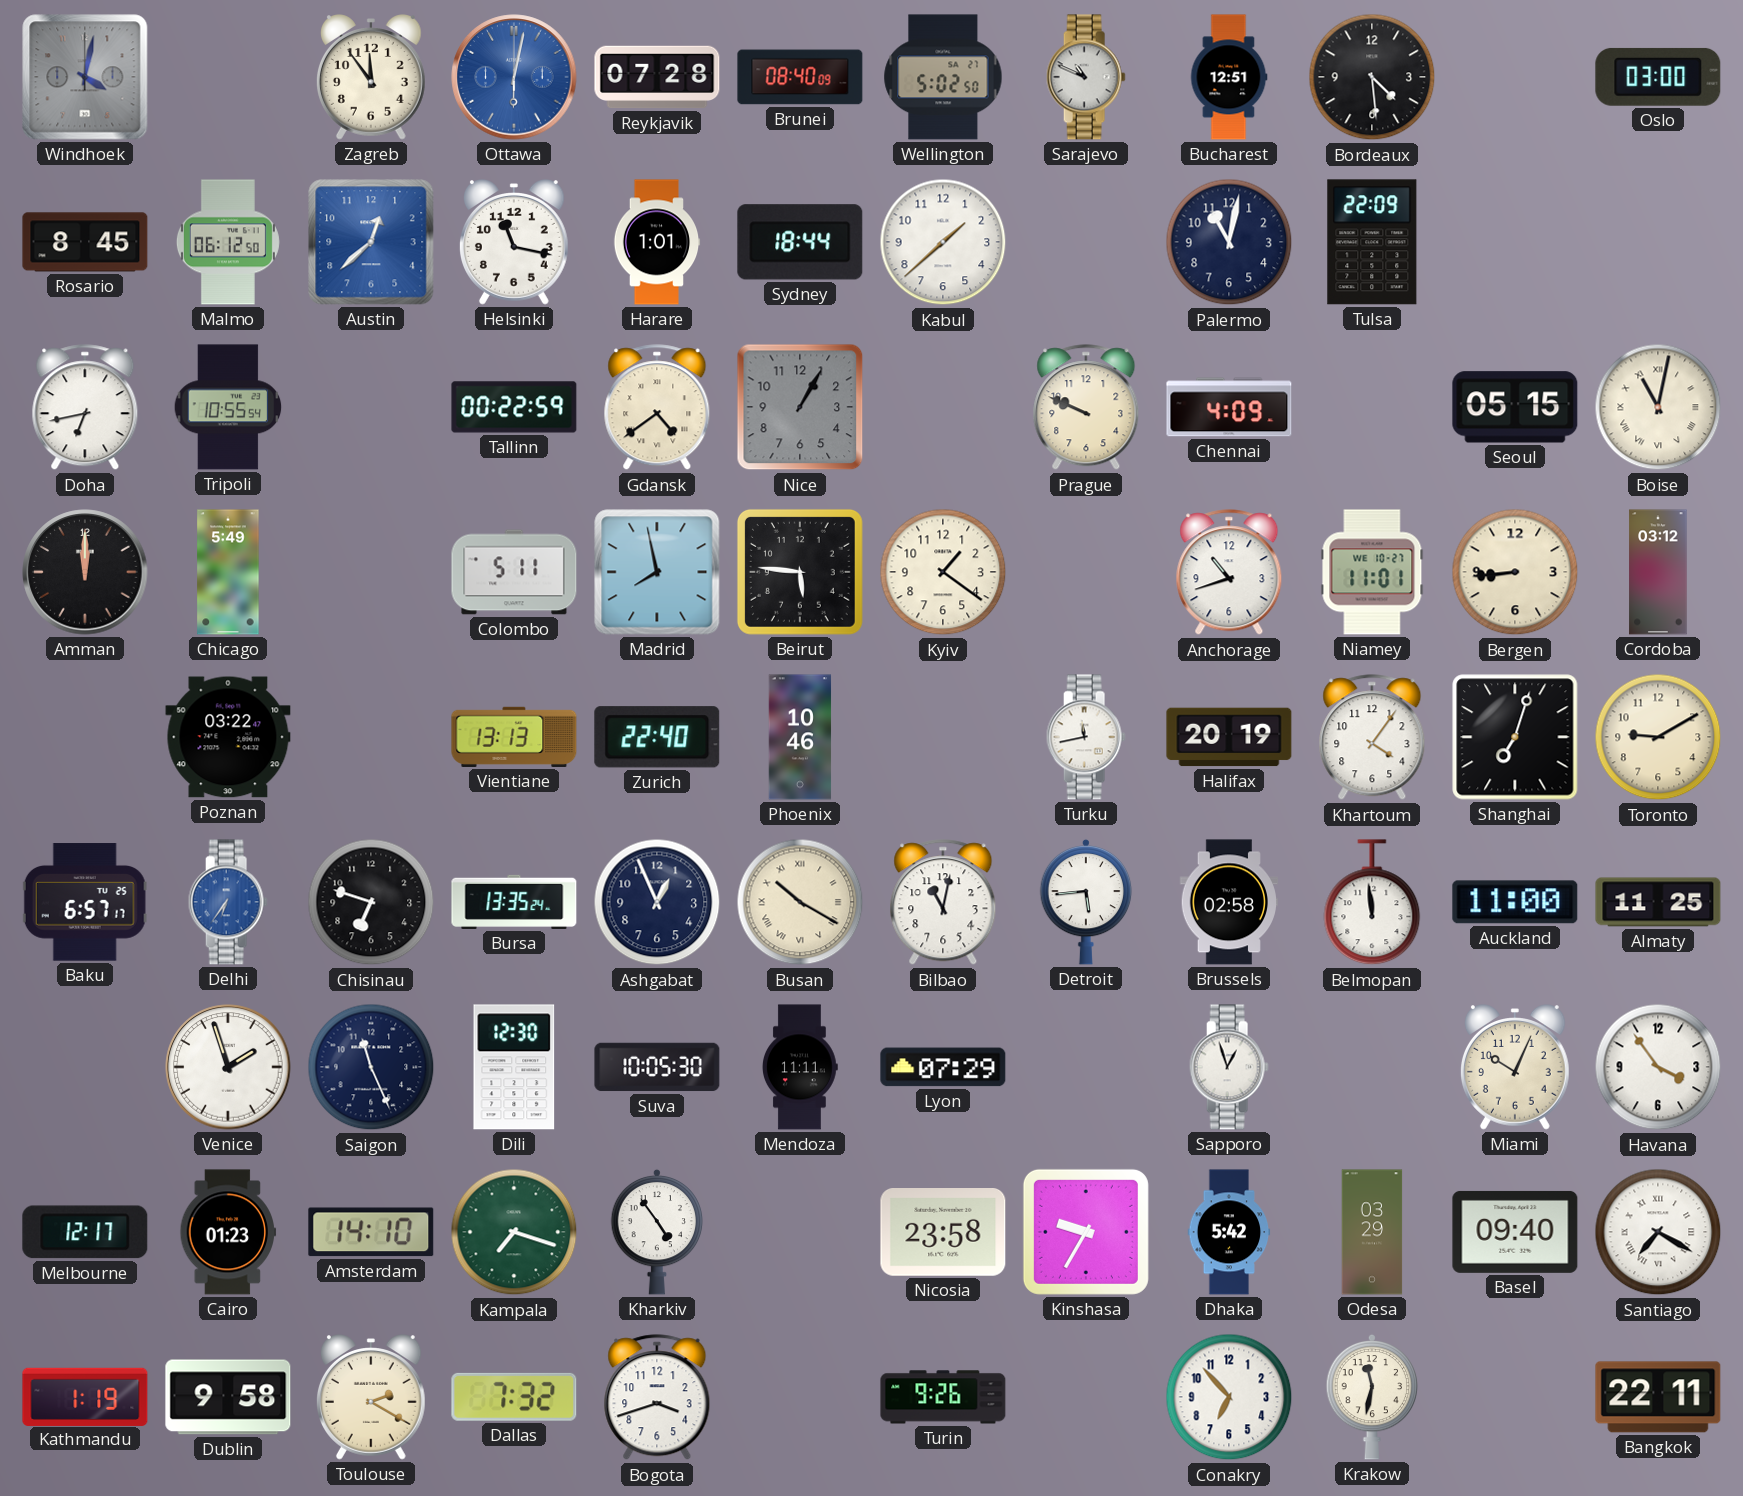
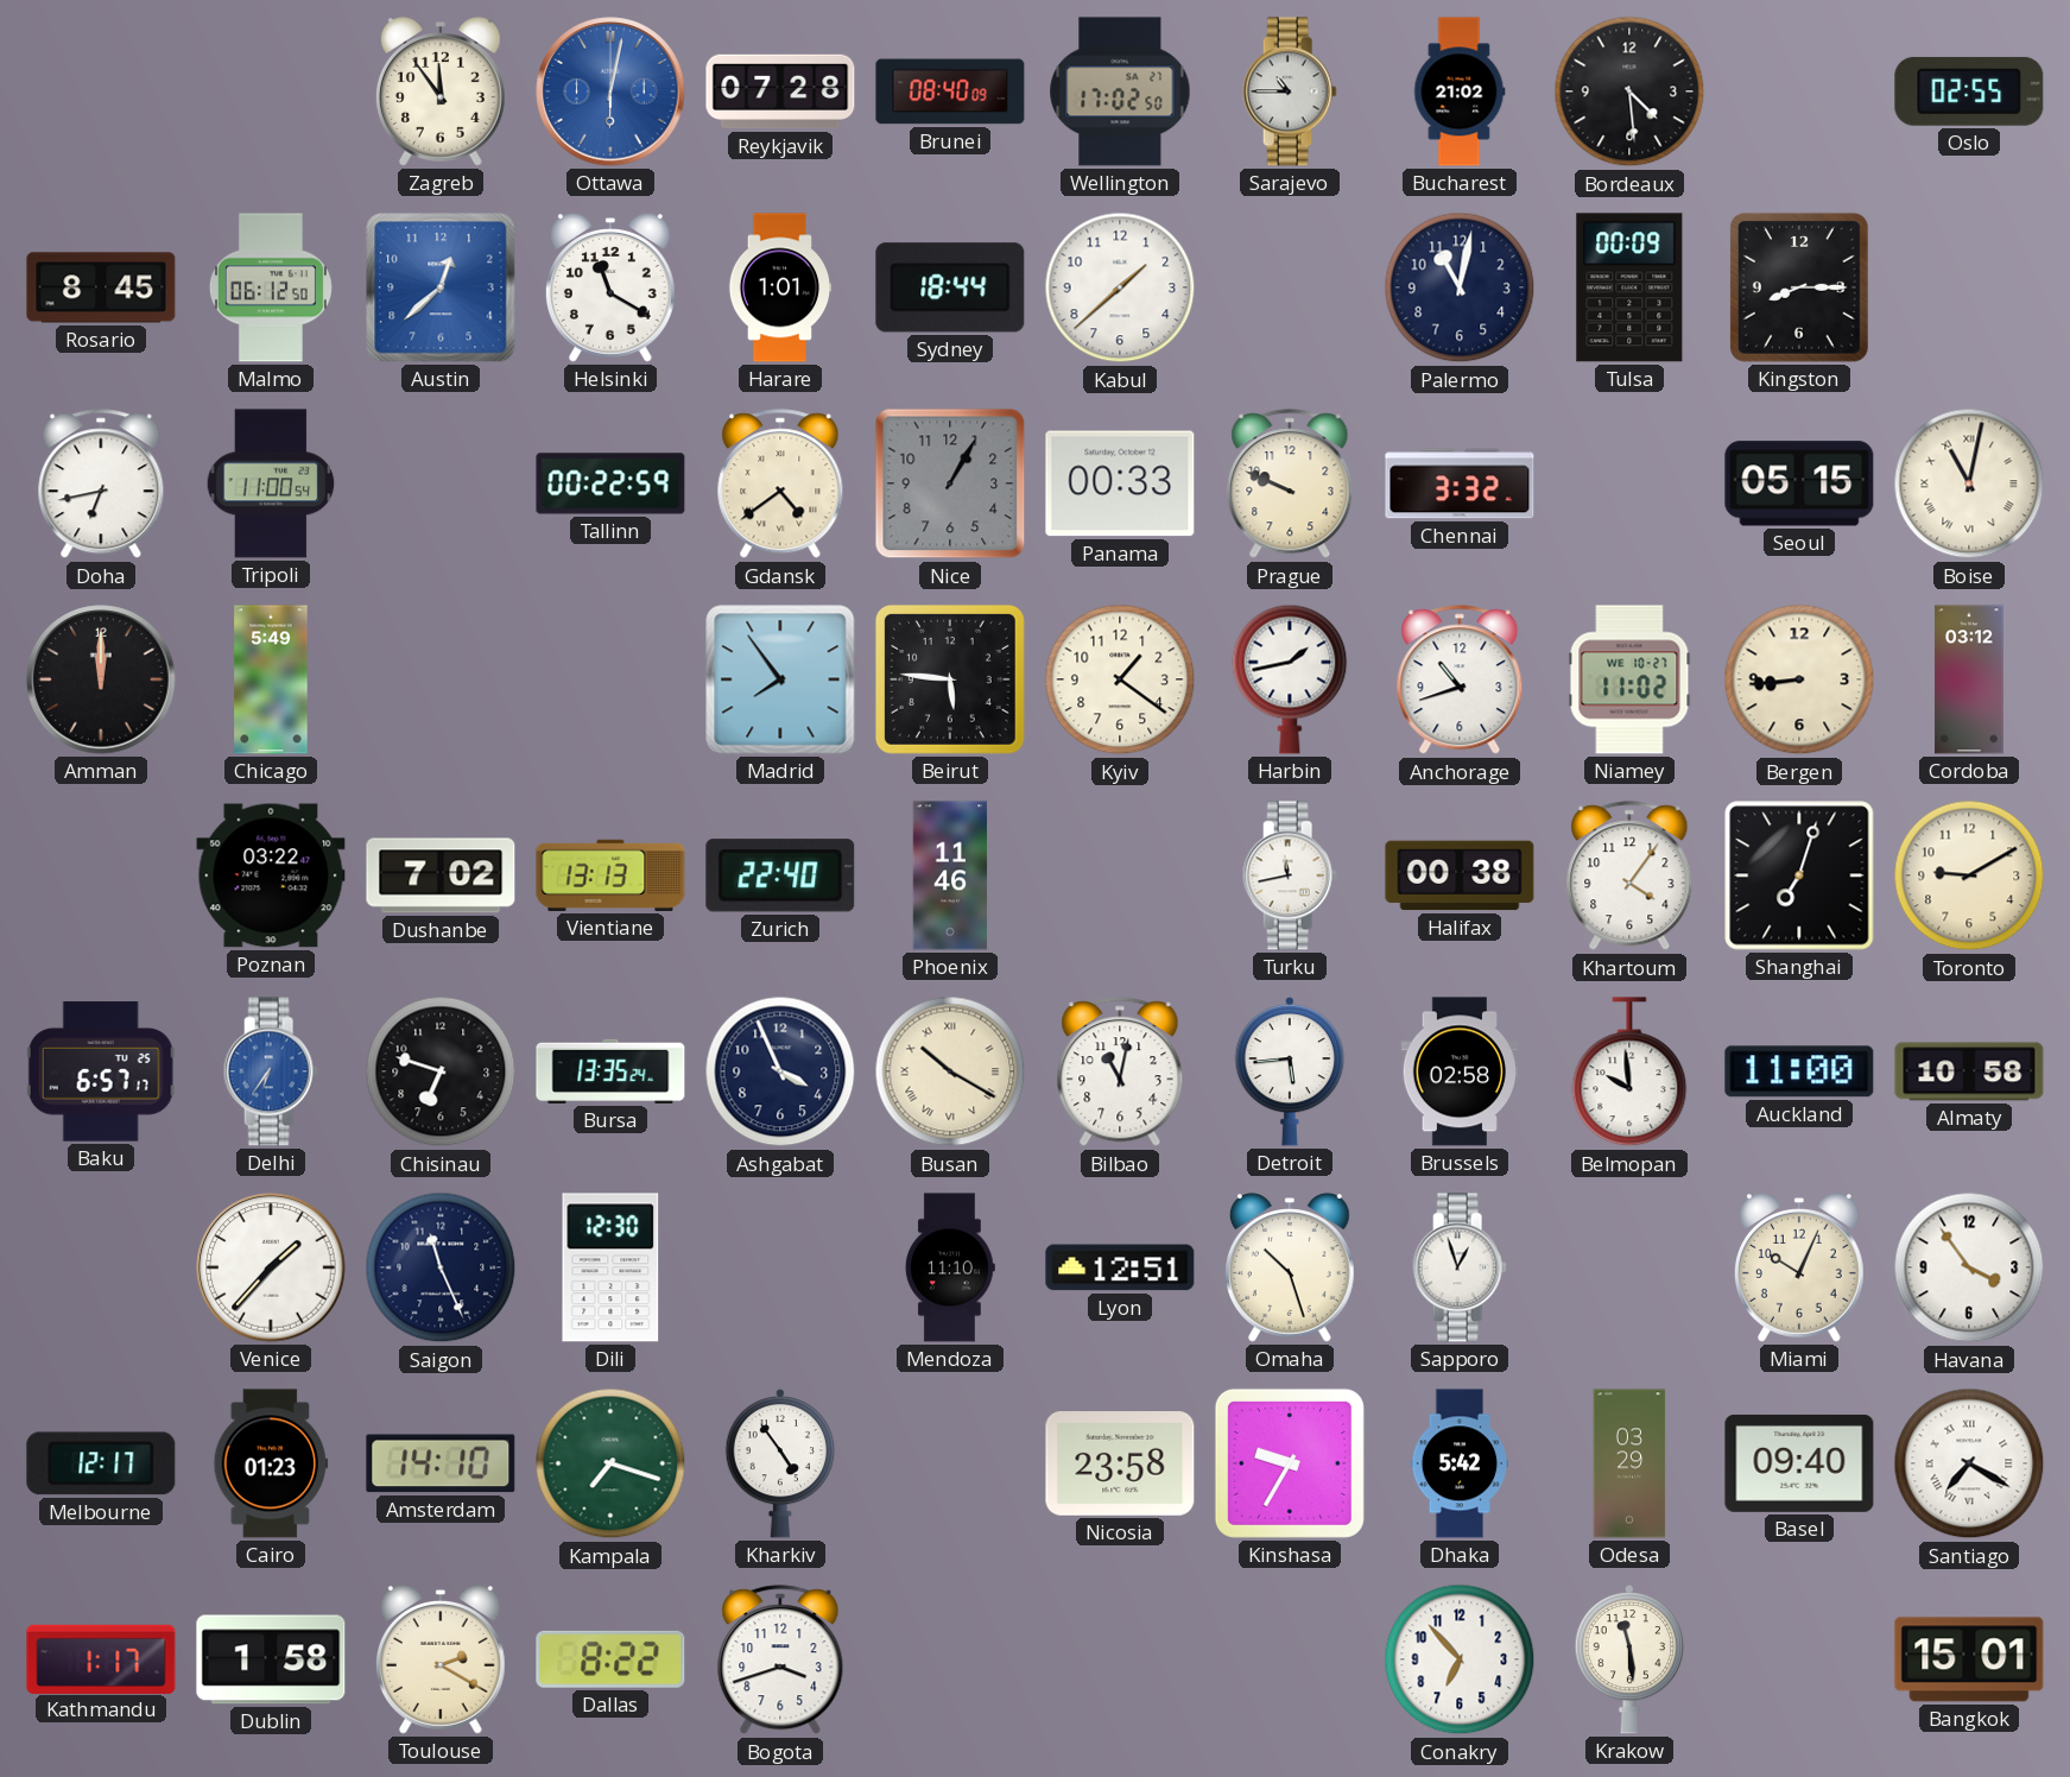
Windhoek: 4:02 -> none
Wellington: 5:02 -> 17:02
Sarajevo: 10:49 -> 10:45
Bucharest: 12:51 -> 21:02
Oslo: 03:00 -> 02:55
Helsinki: 11:17 -> 11:20
Tulsa: 22:09 -> 00:09
Kingston: none -> 8:15
Tripoli: 10:55 -> 11:00
Panama: none -> 00:33
Chennai: 4:09 -> 3:32
Colombo: 5:11 -> none
Madrid: 7:58 -> 7:54
Harbin: none -> 1:43
Niamey: 11:01 -> 11:02
Dushanbe: none -> 7:02
Phoenix: 10:46 -> 11:46
Halifax: 20:19 -> 00:38
Ashgabat: 12:56 -> 3:56
Belmopan: 11:59 -> 9:59
Almaty: 11:25 -> 10:58
Venice: 1:57 -> 1:37
Suva: 10:05 -> none
Mendoza: 11:11 -> 11:10
Lyon: 07:29 -> 12:51
Omaha: none -> 10:27
Kathmandu: 1:19 -> 1:17
Dublin: 9:58 -> 1:58
Dallas: 7:32 -> 8:22
Turin: 9:26 -> none
Krakow: 11:32 -> 11:29
Bangkok: 22:11 -> 15:01
